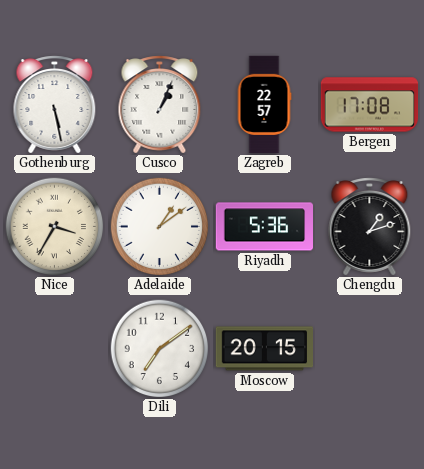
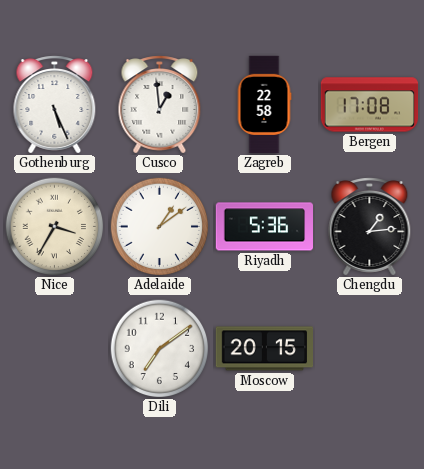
Gothenburg: 5:28 -> 5:26
Cusco: 1:04 -> 12:59
Zagreb: 22:57 -> 22:58
Chengdu: 1:12 -> 1:14
